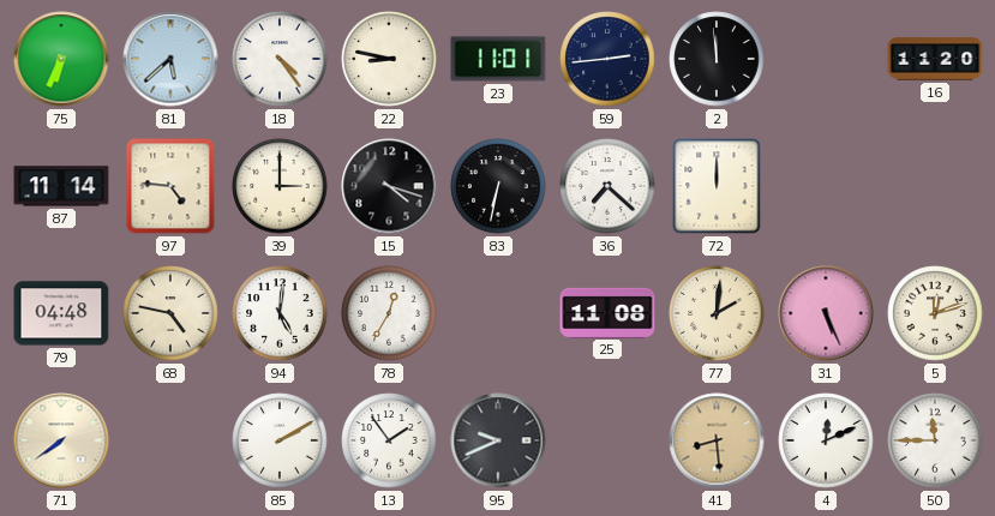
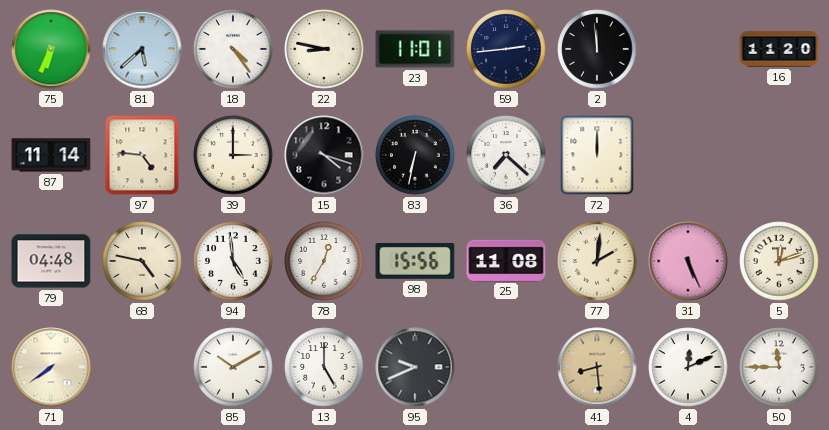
94: 5:01 -> 4:59
98: none -> 15:56
85: 2:10 -> 10:10
13: 1:54 -> 5:00
